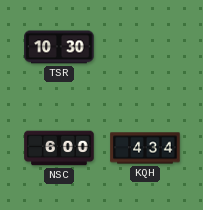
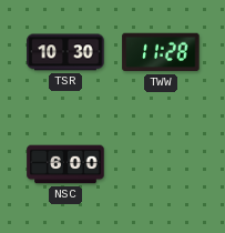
TWW: none -> 11:28
KQH: 4:34 -> none
